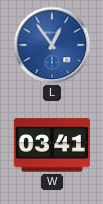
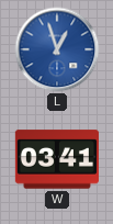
L: 12:54 -> 12:57
